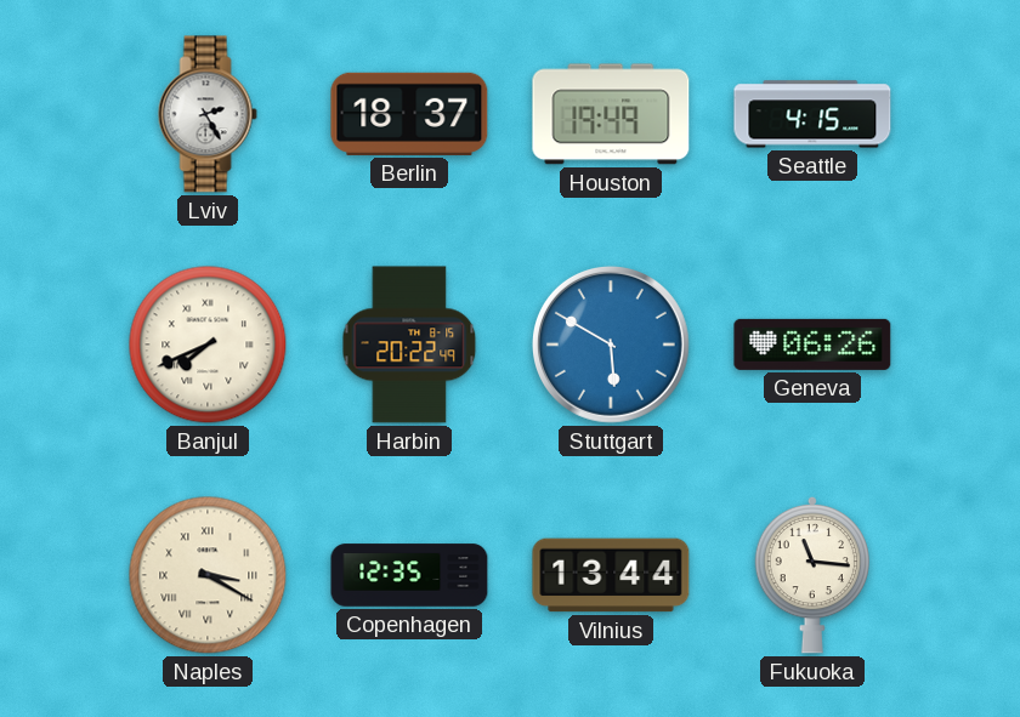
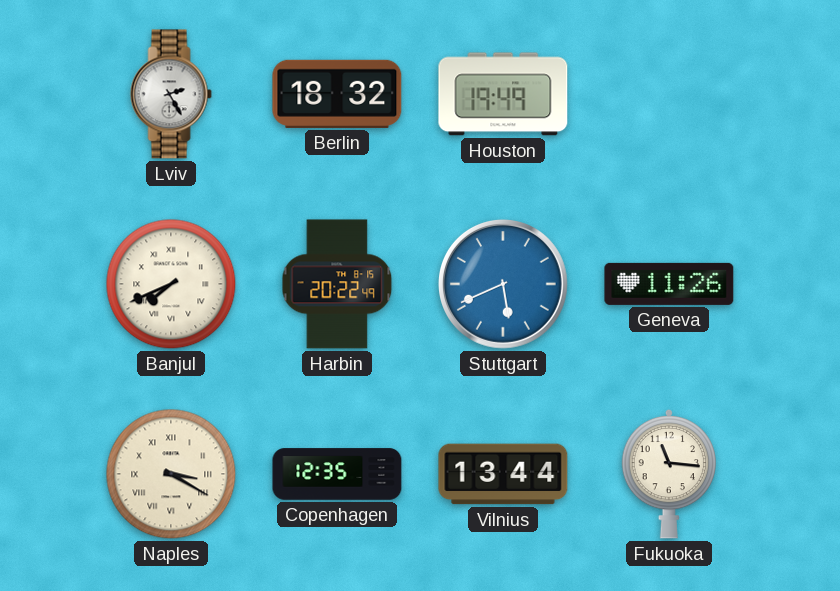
Berlin: 18:37 -> 18:32
Seattle: 4:15 -> none
Stuttgart: 5:50 -> 5:41
Geneva: 06:26 -> 11:26
